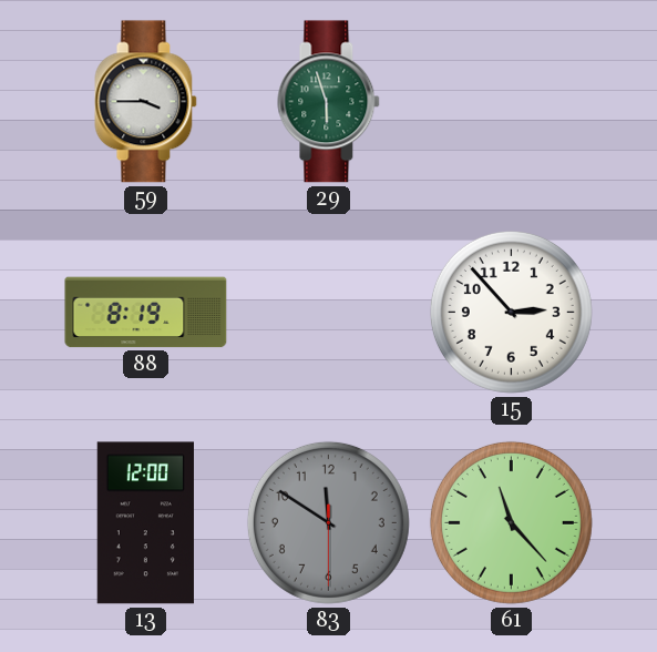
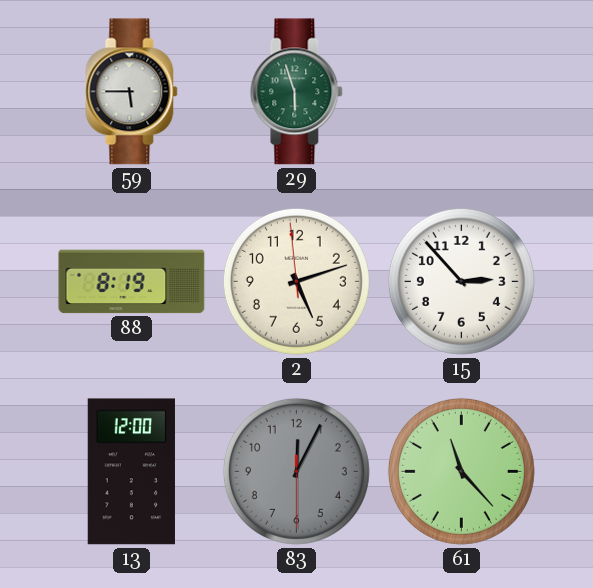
59: 3:45 -> 5:45
2: none -> 5:11
83: 11:50 -> 12:04
